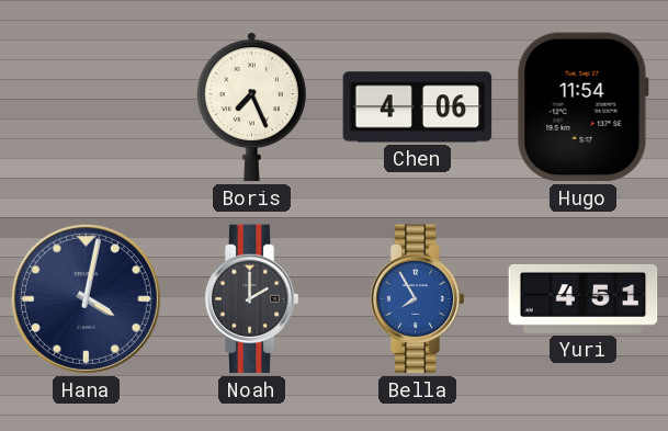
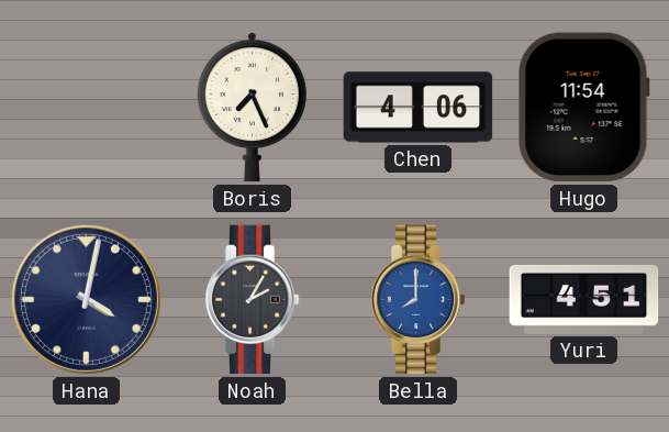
Noah: 2:00 -> 2:05
Bella: 7:55 -> 8:00
